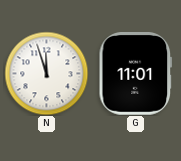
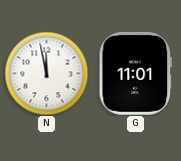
N: 11:57 -> 11:58
